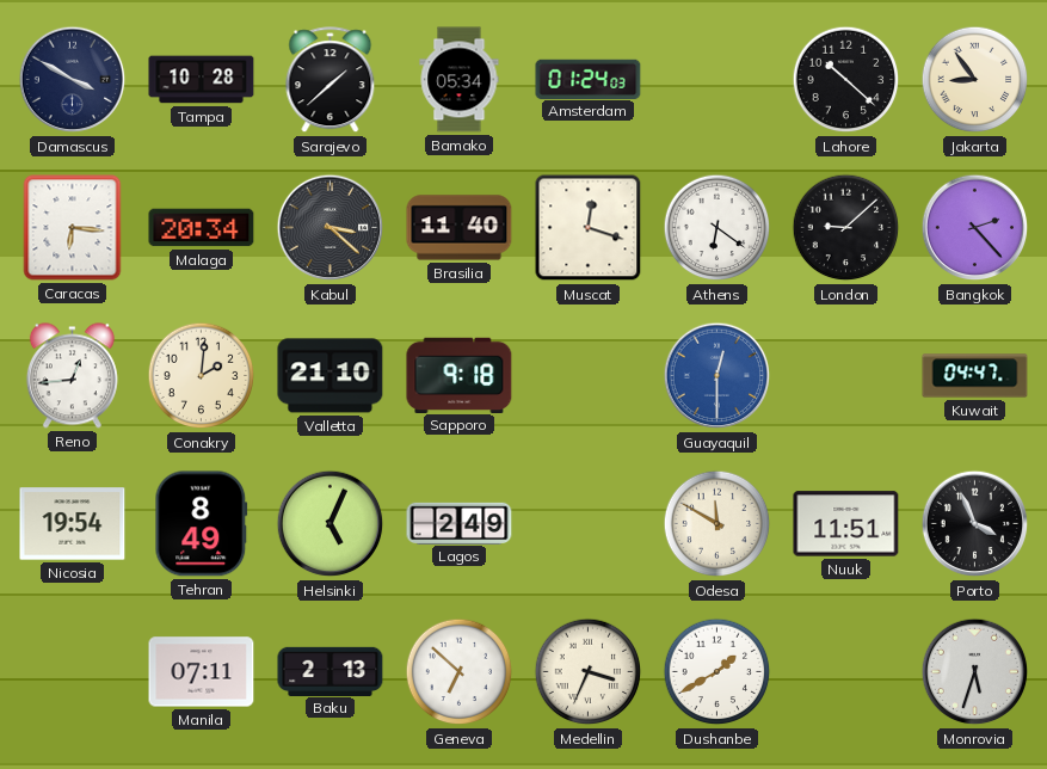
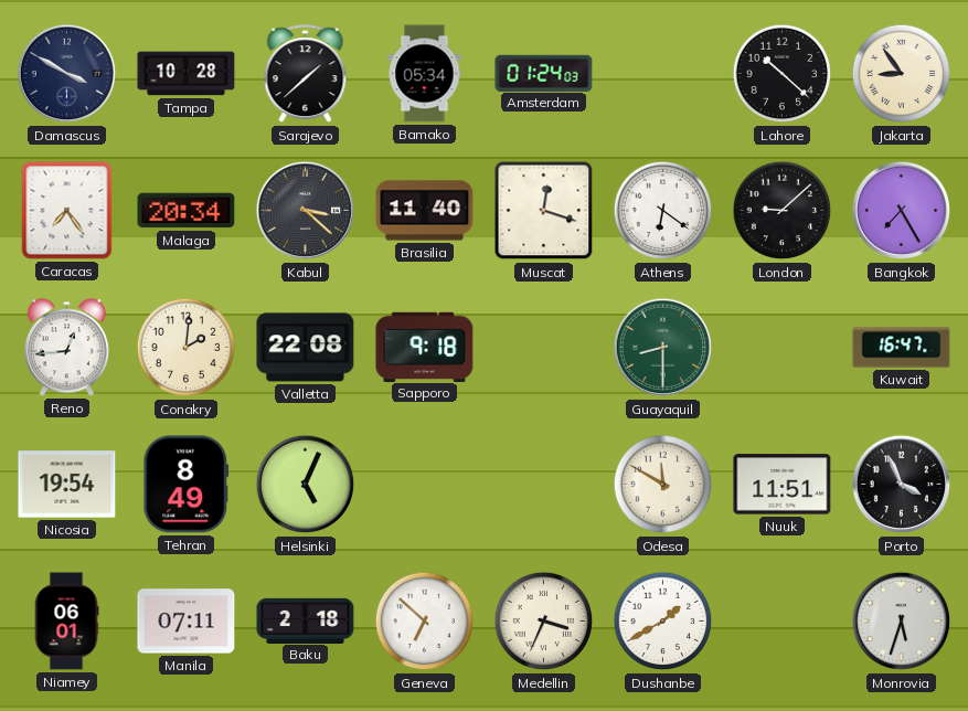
Caracas: 6:16 -> 7:24
Bangkok: 2:23 -> 7:25
Valletta: 21:10 -> 22:08
Guayaquil: 12:30 -> 8:30
Guayaquil dial: blue -> green
Kuwait: 04:47 -> 16:47
Lagos: 2:49 -> none
Niamey: none -> 06:01
Baku: 2:13 -> 2:18
